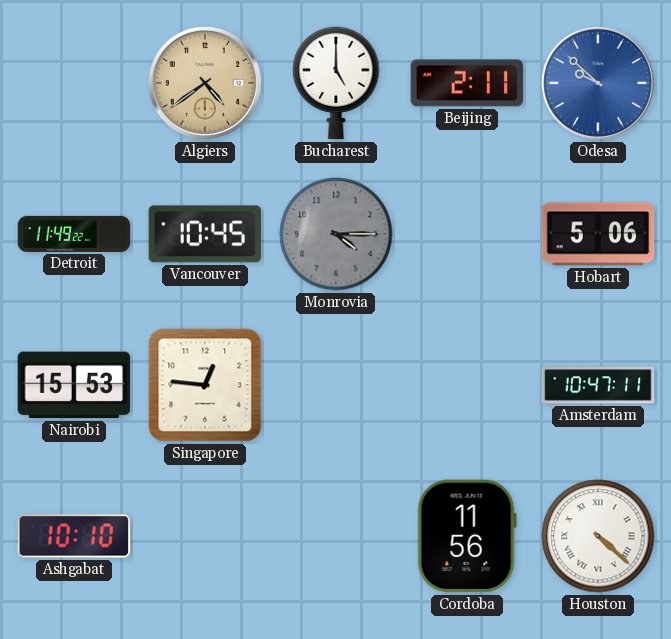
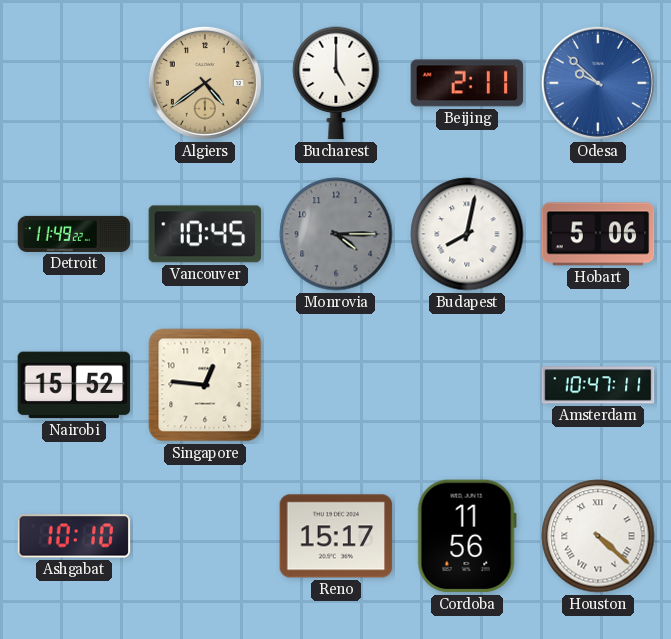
Budapest: none -> 8:02
Nairobi: 15:53 -> 15:52
Reno: none -> 15:17
